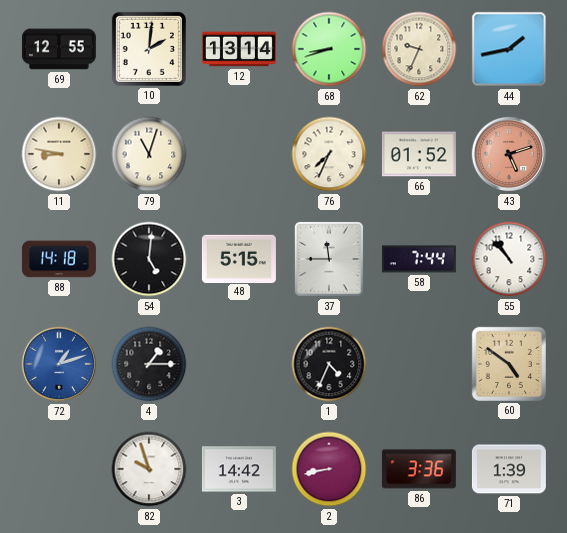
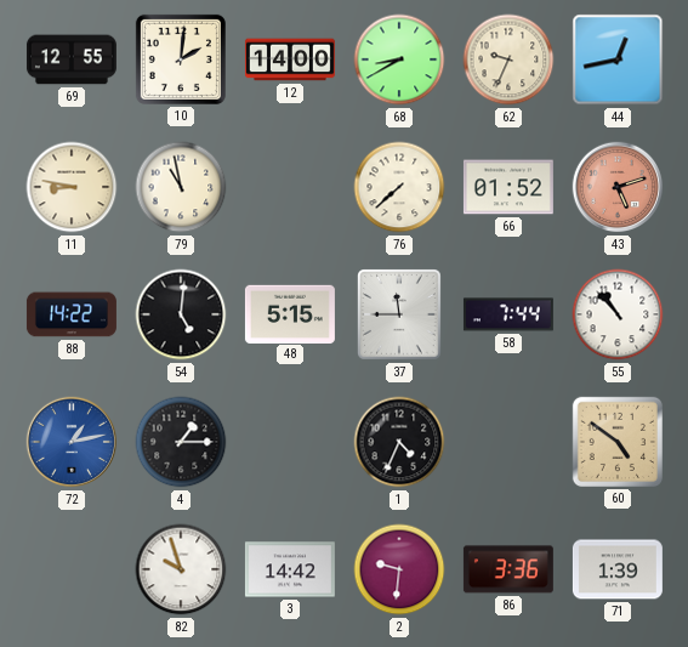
12: 13:14 -> 14:00
68: 8:42 -> 8:40
44: 1:43 -> 12:43
79: 11:03 -> 10:58
76: 7:34 -> 7:38
88: 14:18 -> 14:22
72: 1:12 -> 1:13
2: 8:43 -> 9:31
